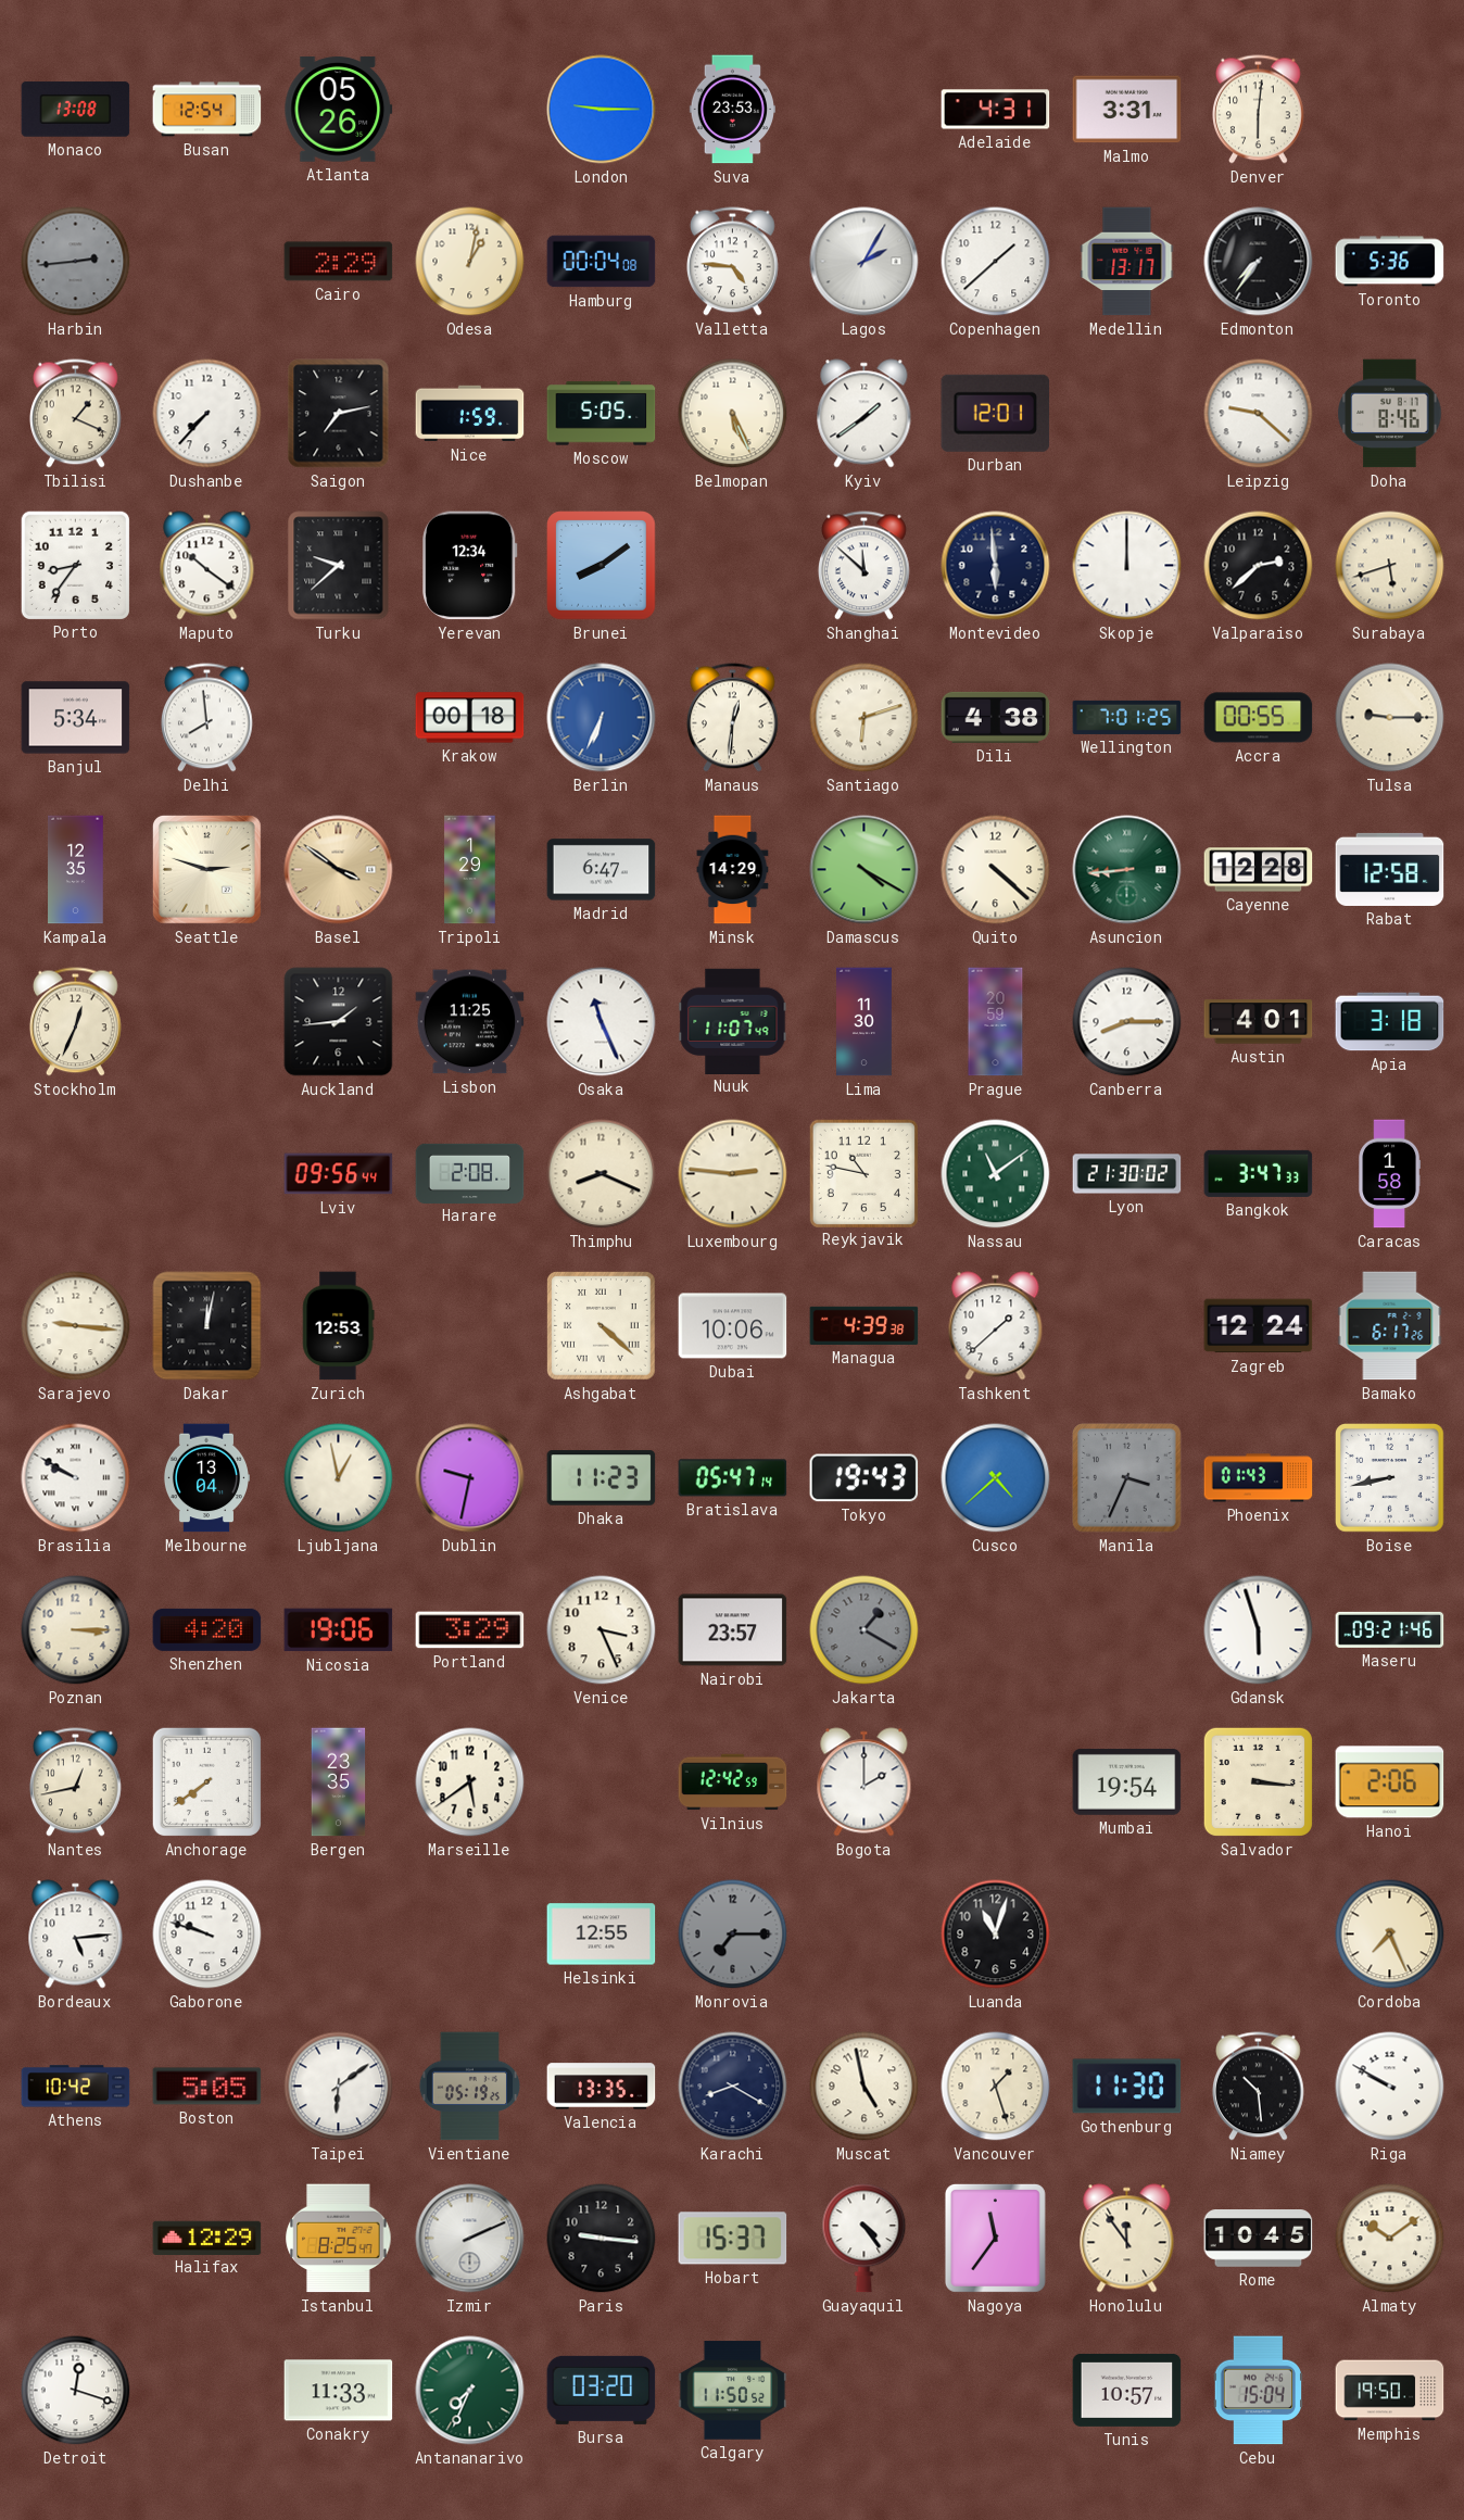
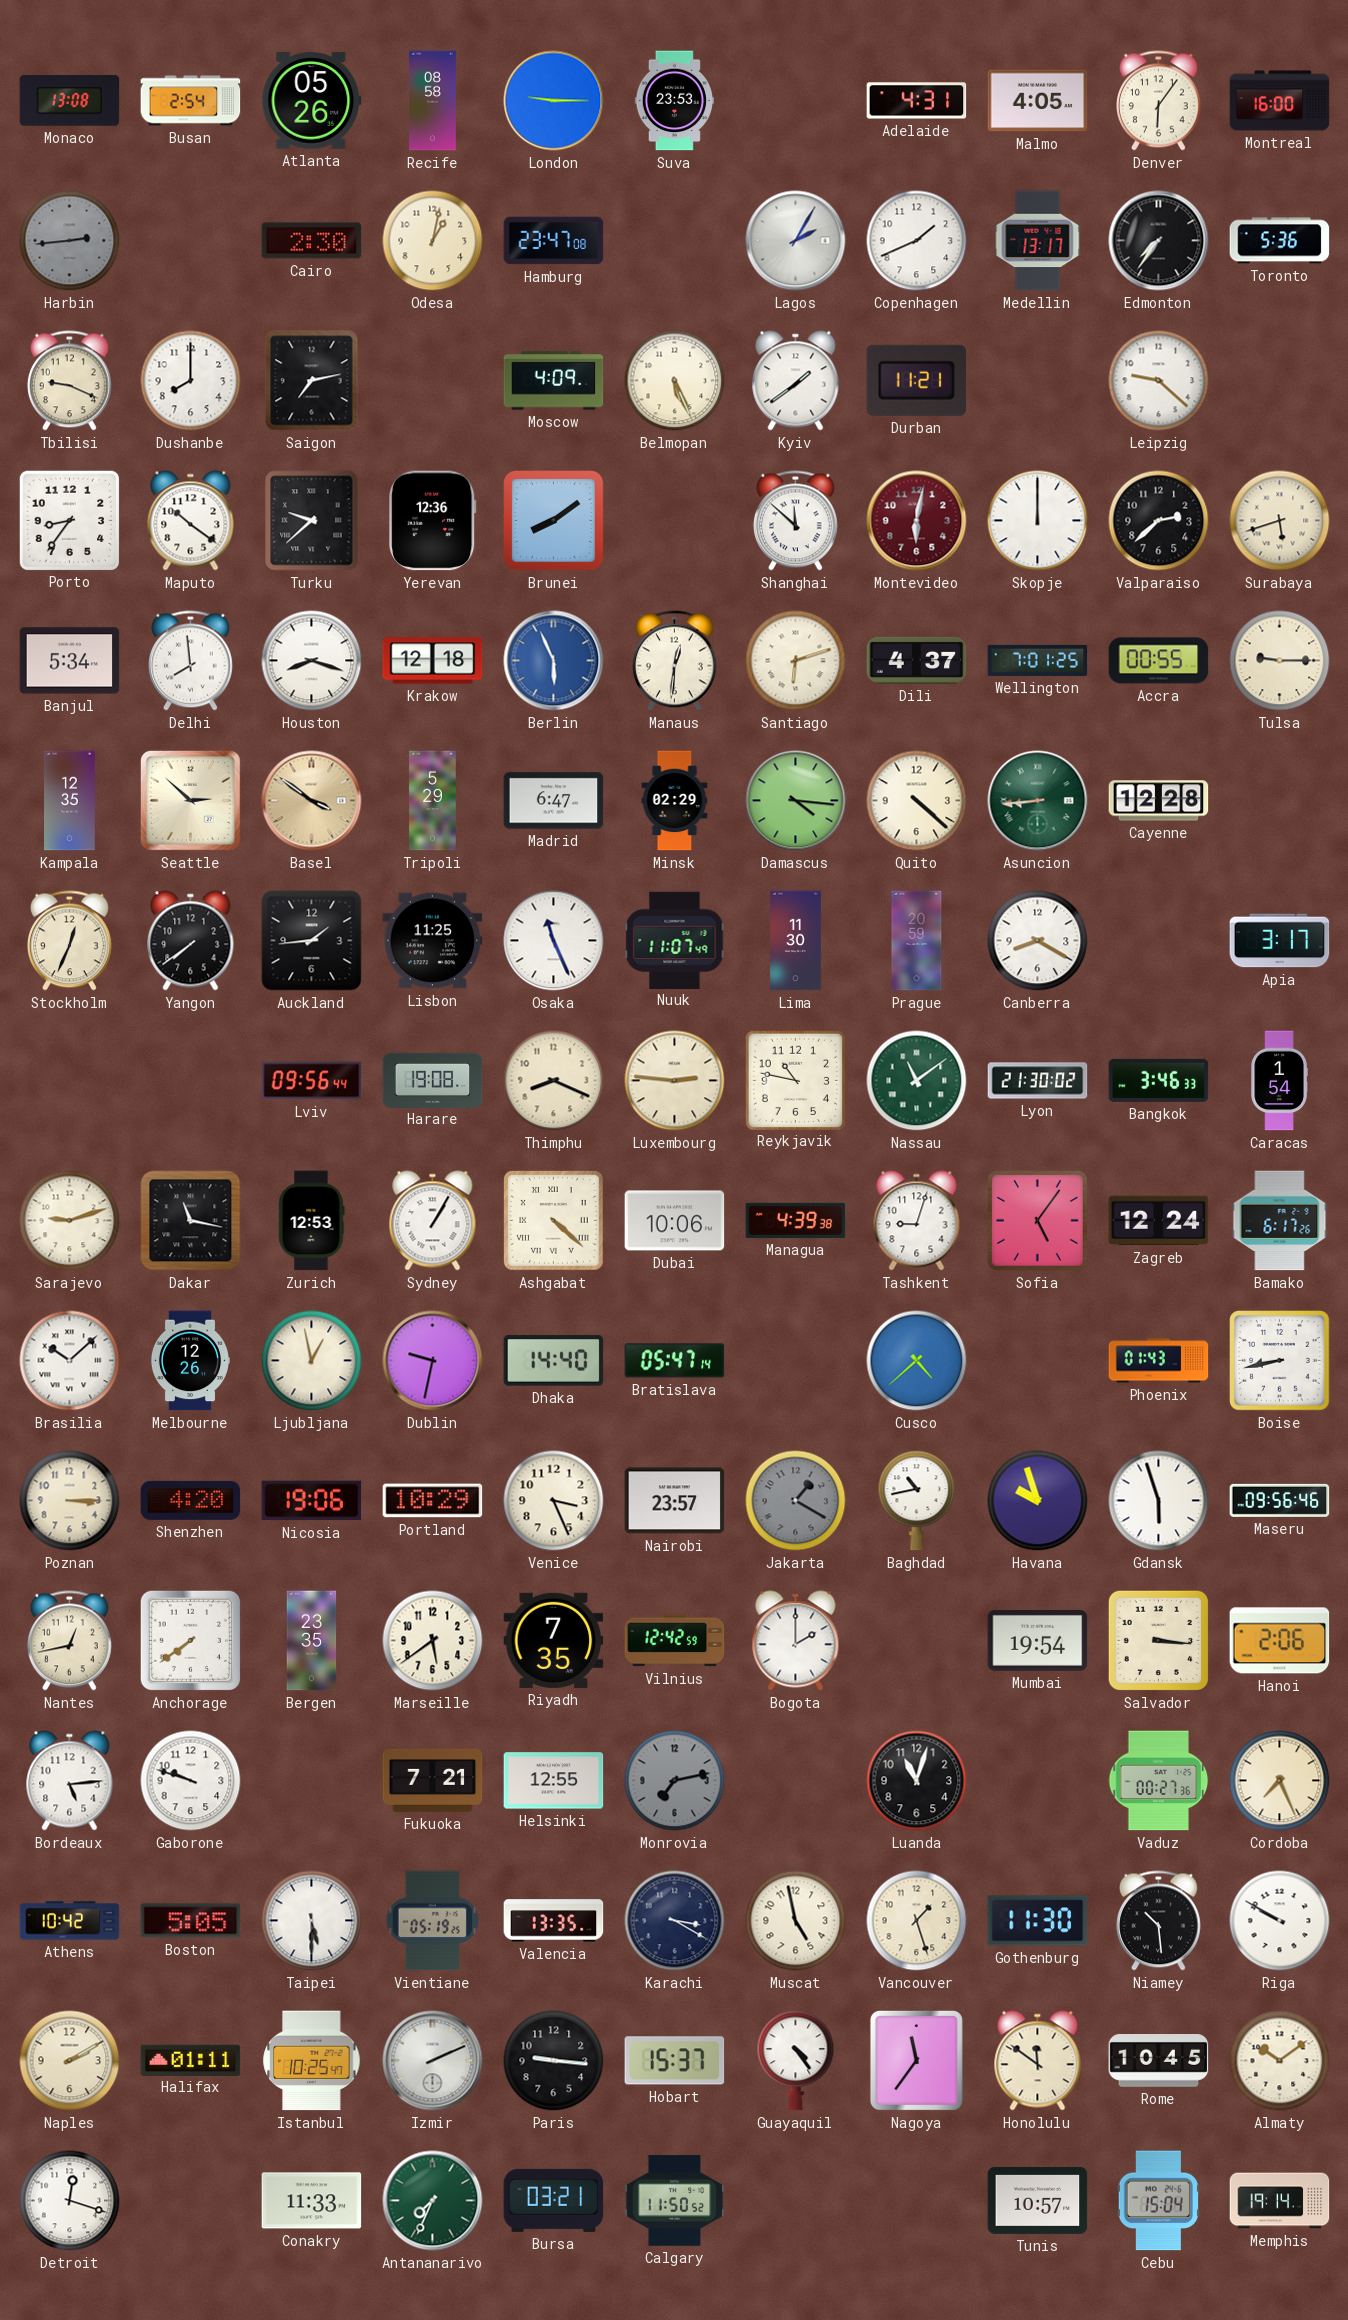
Busan: 12:54 -> 2:54
Recife: none -> 08:58
Malmo: 3:31 -> 4:05
Denver: 6:01 -> 6:06
Montreal: none -> 16:00
Cairo: 2:29 -> 2:30
Hamburg: 00:04 -> 23:47
Valletta: 4:46 -> none
Copenhagen: 1:38 -> 1:41
Tbilisi: 1:19 -> 9:19
Dushanbe: 7:37 -> 8:00
Nice: 1:59 -> none
Moscow: 5:05 -> 4:09
Durban: 12:01 -> 11:21
Doha: 8:46 -> none
Yerevan: 12:34 -> 12:36
Montevideo: 5:59 -> 6:02
Montevideo dial: navy -> burgundy
Houston: none -> 8:18
Krakow: 00:18 -> 12:18
Berlin: 6:34 -> 5:56
Dili: 4:38 -> 4:37
Seattle: 2:48 -> 2:52
Tripoli: 1:29 -> 5:29
Minsk: 14:29 -> 02:29
Damascus: 4:20 -> 4:16
Rabat: 12:58 -> none
Yangon: none -> 7:39
Canberra: 8:15 -> 8:20
Austin: 4:01 -> none
Apia: 3:18 -> 3:17
Harare: 2:08 -> 19:08
Bangkok: 3:47 -> 3:46
Caracas: 1:58 -> 1:54
Sarajevo: 9:16 -> 9:12
Dakar: 12:02 -> 11:17
Sydney: none -> 1:05
Tashkent: 1:38 -> 9:03
Sofia: none -> 5:06
Brasilia: 9:50 -> 10:08
Melbourne: 13:04 -> 12:26
Dhaka: 11:23 -> 14:40
Tokyo: 19:43 -> none
Manila: 3:34 -> none
Portland: 3:29 -> 10:29
Baghdad: none -> 10:43
Havana: none -> 9:57
Maseru: 09:21 -> 09:56
Riyadh: none -> 7:35
Fukuoka: none -> 7:21
Monrovia: 7:15 -> 7:13
Vaduz: none -> 00:27
Taipei: 6:09 -> 5:30
Karachi: 8:20 -> 3:20
Naples: none -> 2:10
Halifax: 12:29 -> 01:11
Istanbul: 8:25 -> 10:25
Honolulu: 11:54 -> 11:51
Bursa: 03:20 -> 03:21
Memphis: 19:50 -> 19:14
